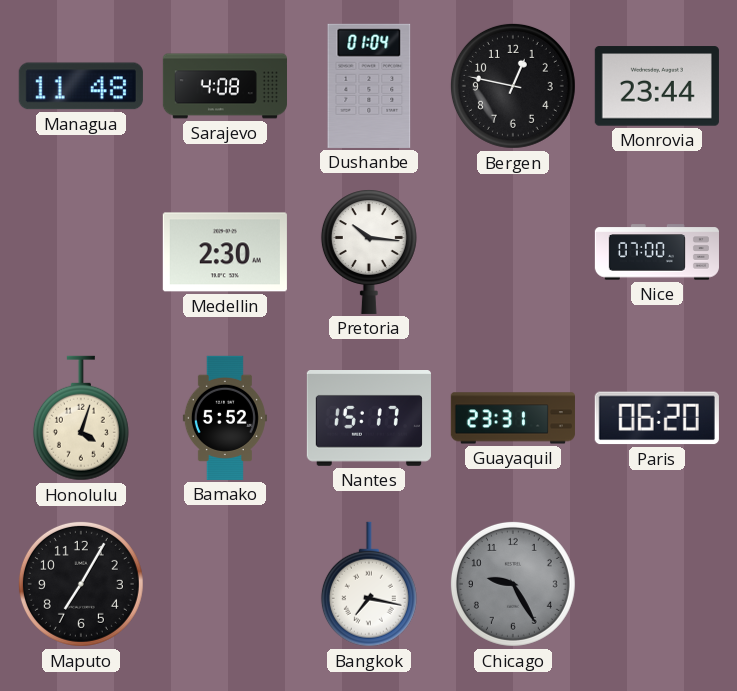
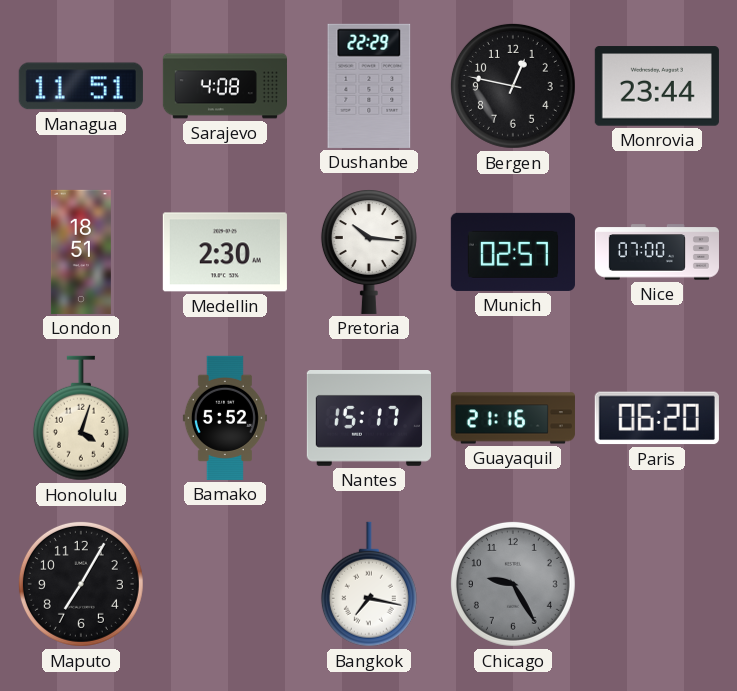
Managua: 11:48 -> 11:51
Dushanbe: 01:04 -> 22:29
London: none -> 18:51
Munich: none -> 02:57
Guayaquil: 23:31 -> 21:16
